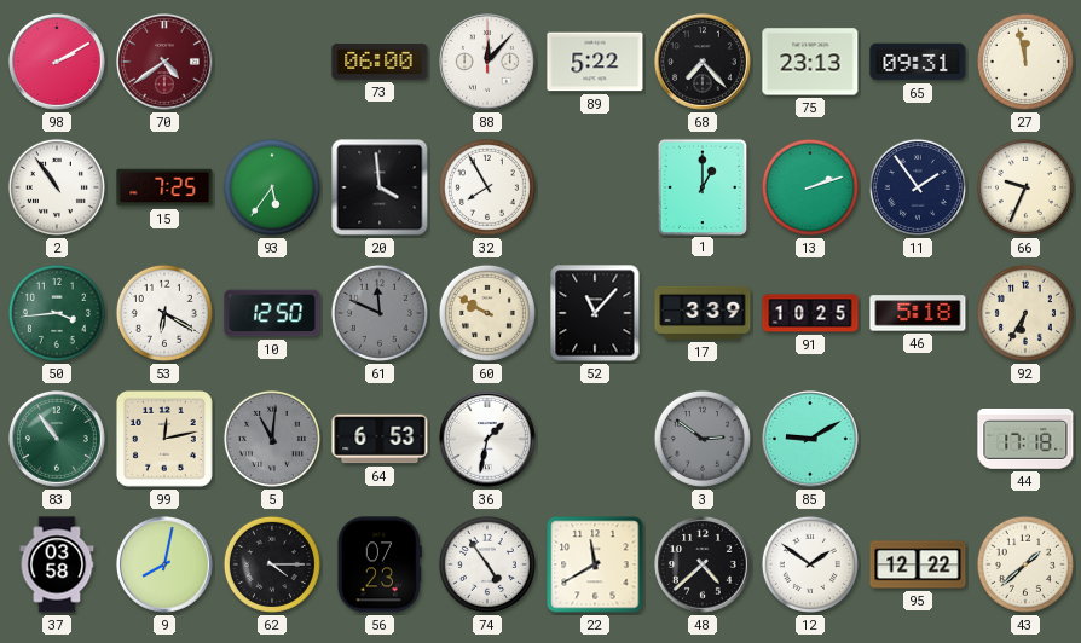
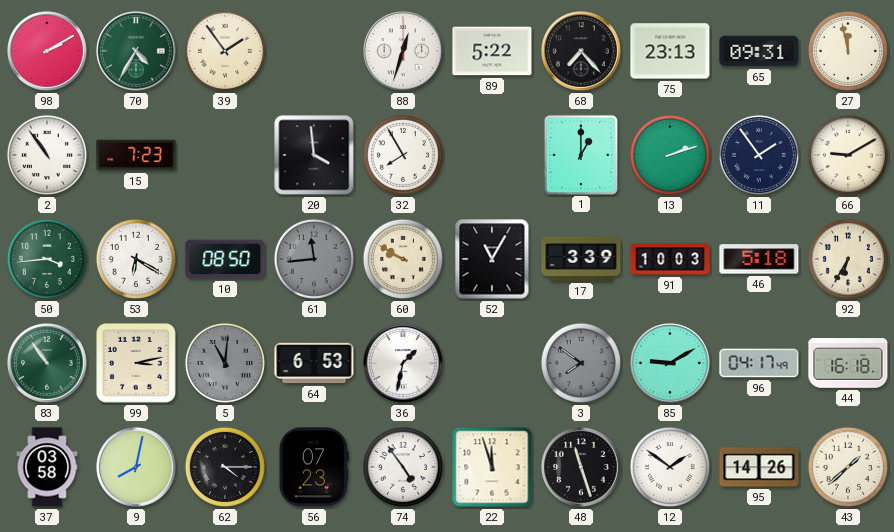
70: 4:39 -> 4:35
70 dial: burgundy -> green
39: none -> 1:54
73: 06:00 -> none
88: 12:07 -> 12:33
15: 7:25 -> 7:23
93: 5:36 -> none
66: 9:34 -> 9:10
10: 12:50 -> 08:50
61: 11:49 -> 11:44
52: 11:07 -> 11:05
91: 10:25 -> 10:03
99: 12:13 -> 3:13
3: 2:51 -> 7:51
96: none -> 04:17
44: 17:18 -> 16:18
22: 11:40 -> 11:57
48: 4:38 -> 11:27
95: 12:22 -> 14:26
